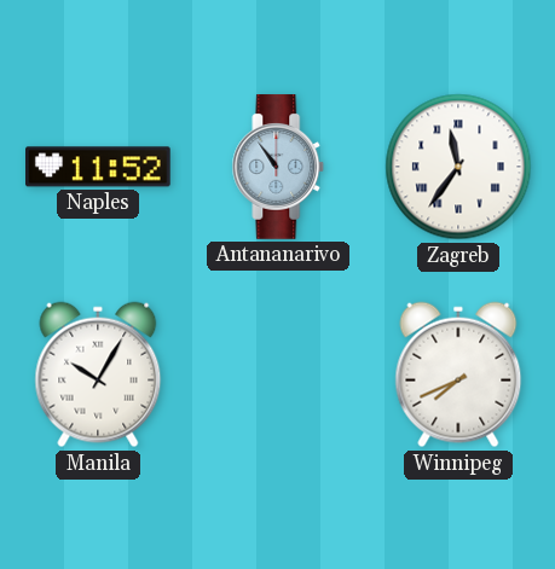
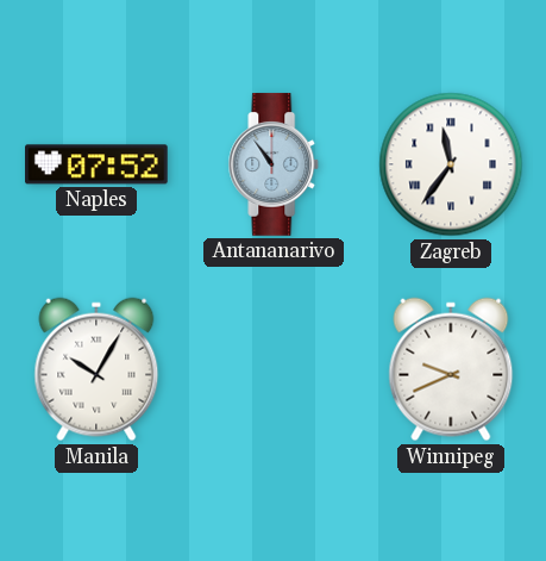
Naples: 11:52 -> 07:52
Winnipeg: 7:41 -> 9:41
